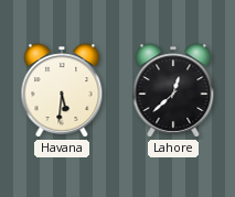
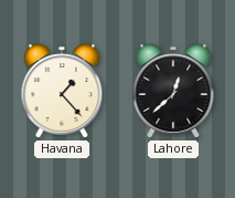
Havana: 5:31 -> 1:23
